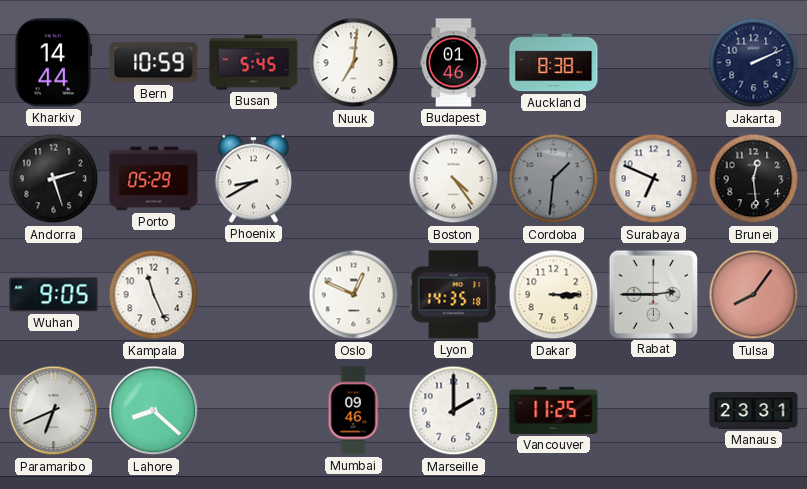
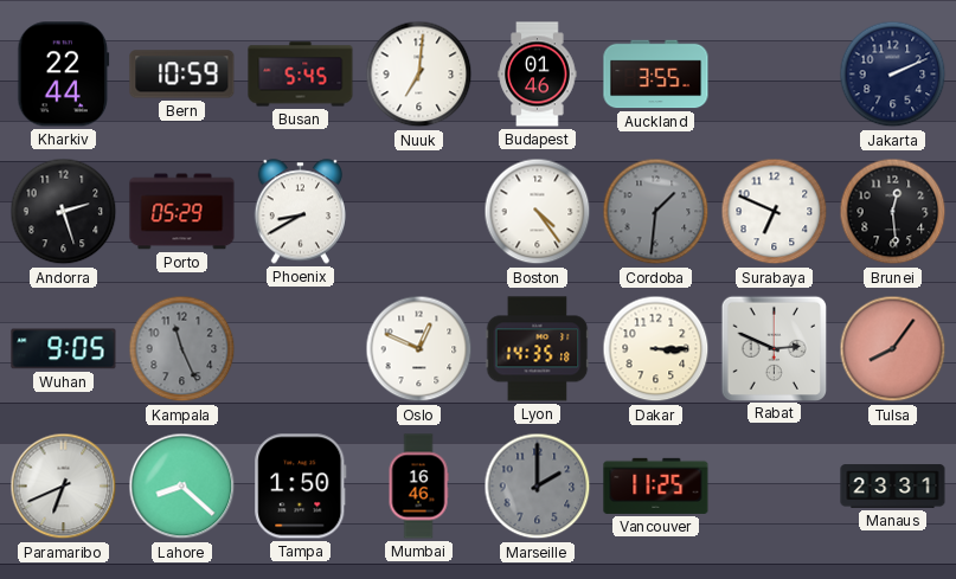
Kharkiv: 14:44 -> 22:44
Auckland: 8:38 -> 3:55
Kampala dial: white -> grey
Rabat: 2:45 -> 2:49
Tampa: none -> 1:50
Mumbai: 09:46 -> 16:46
Marseille dial: white -> grey
